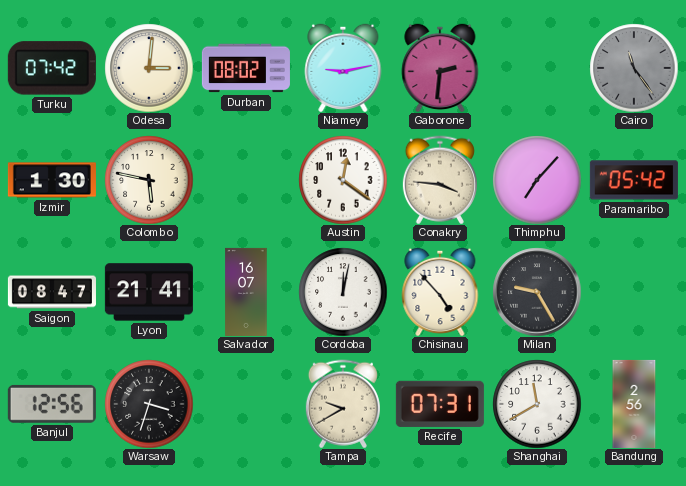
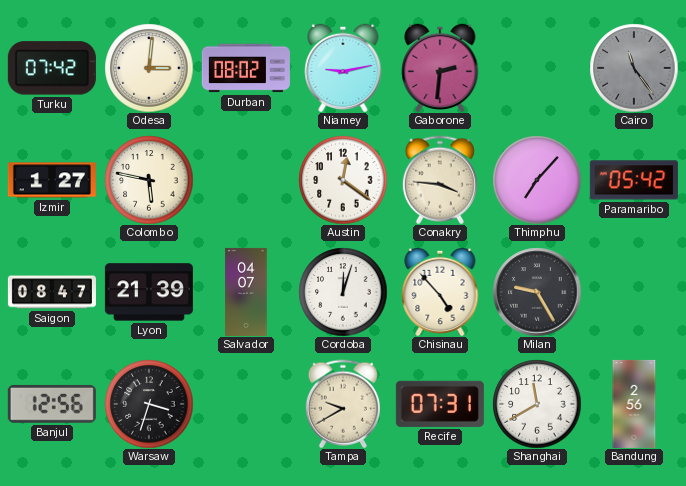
Izmir: 1:30 -> 1:27
Lyon: 21:41 -> 21:39
Salvador: 16:07 -> 04:07
Cordoba: 12:02 -> 12:03
